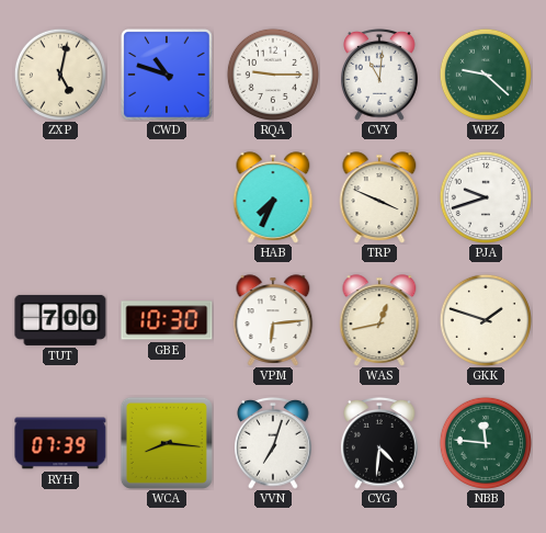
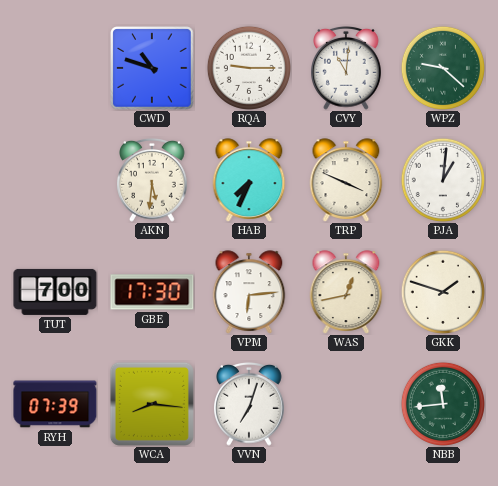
ZXP: 5:02 -> none
AKN: none -> 5:31
PJA: 9:42 -> 1:01
GBE: 10:30 -> 17:30
CYG: 4:31 -> none
NBB: 11:46 -> 11:44
